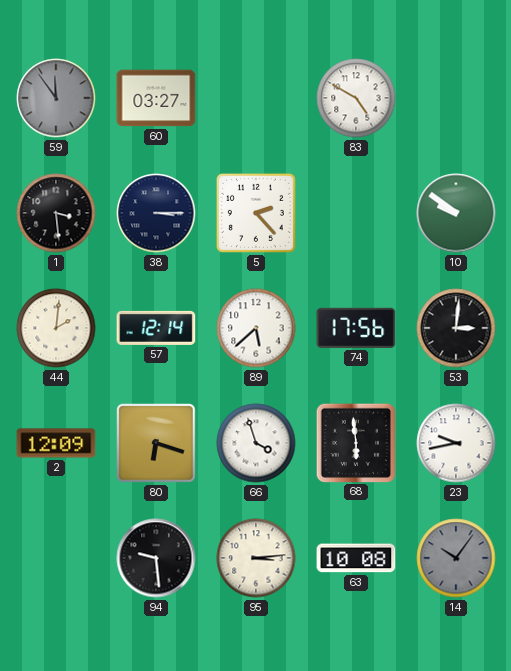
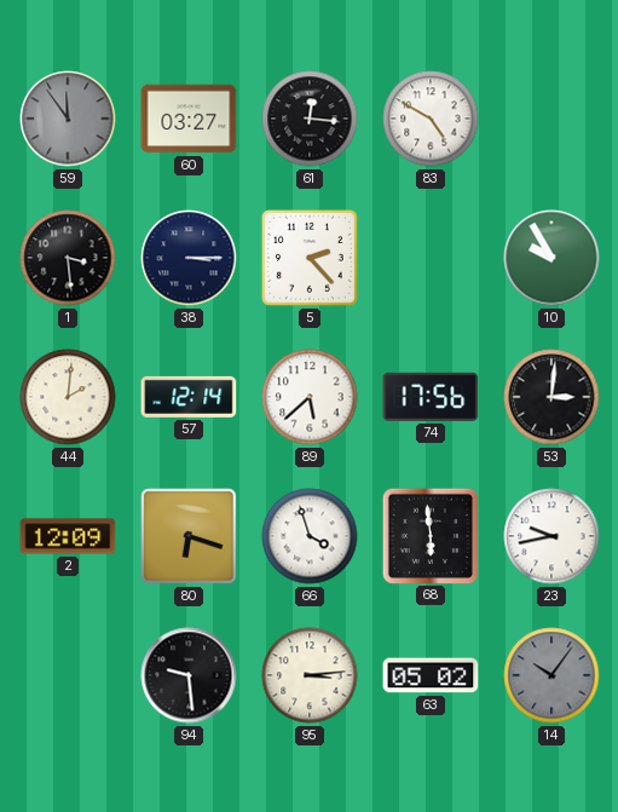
61: none -> 12:16
10: 9:51 -> 9:55
63: 10:08 -> 05:02
